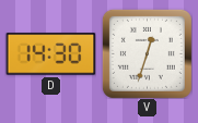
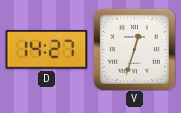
D: 14:30 -> 14:27
